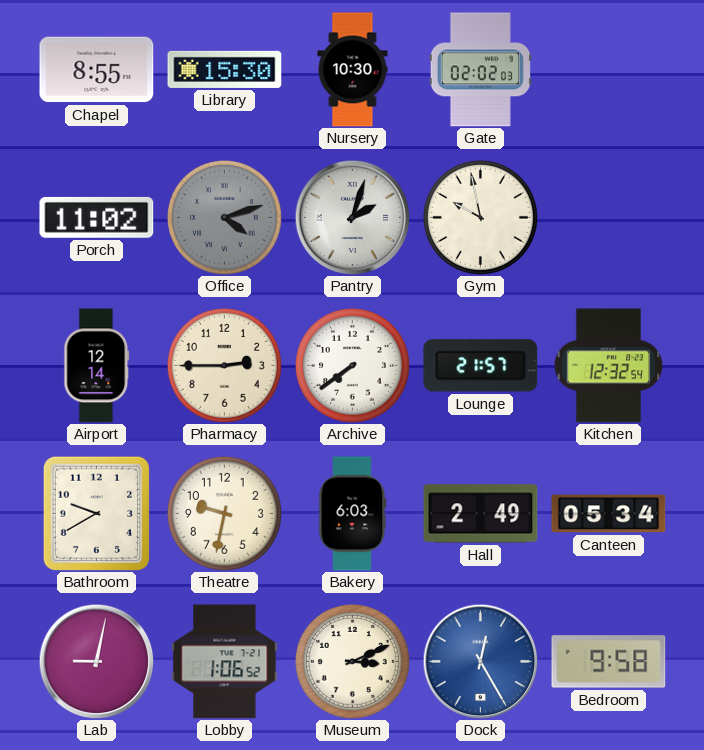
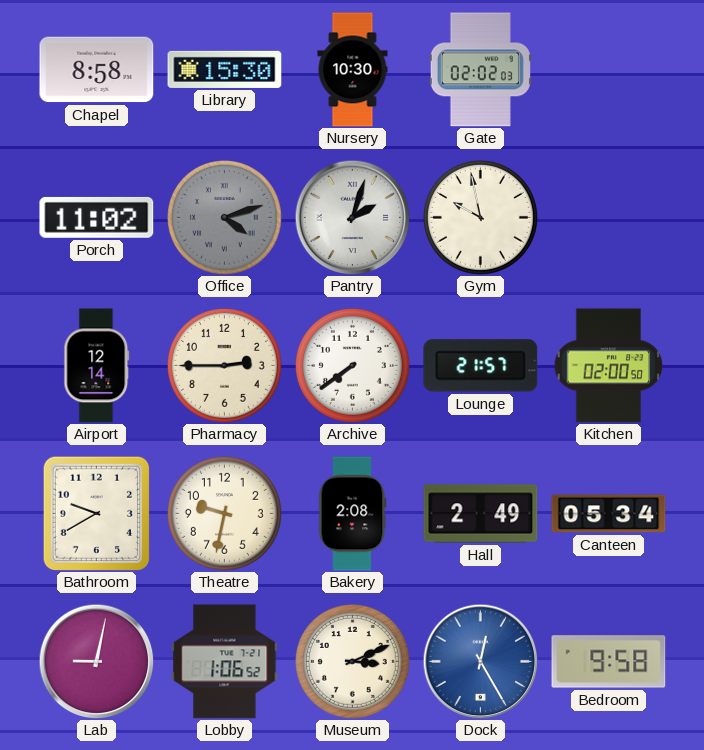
Chapel: 8:55 -> 8:58
Kitchen: 12:32 -> 02:00
Bakery: 6:03 -> 2:08
